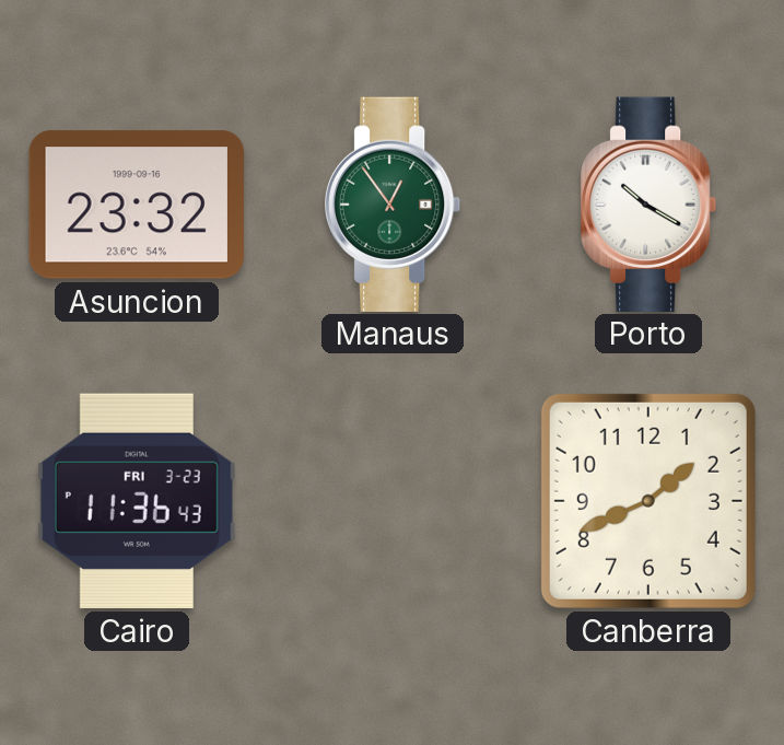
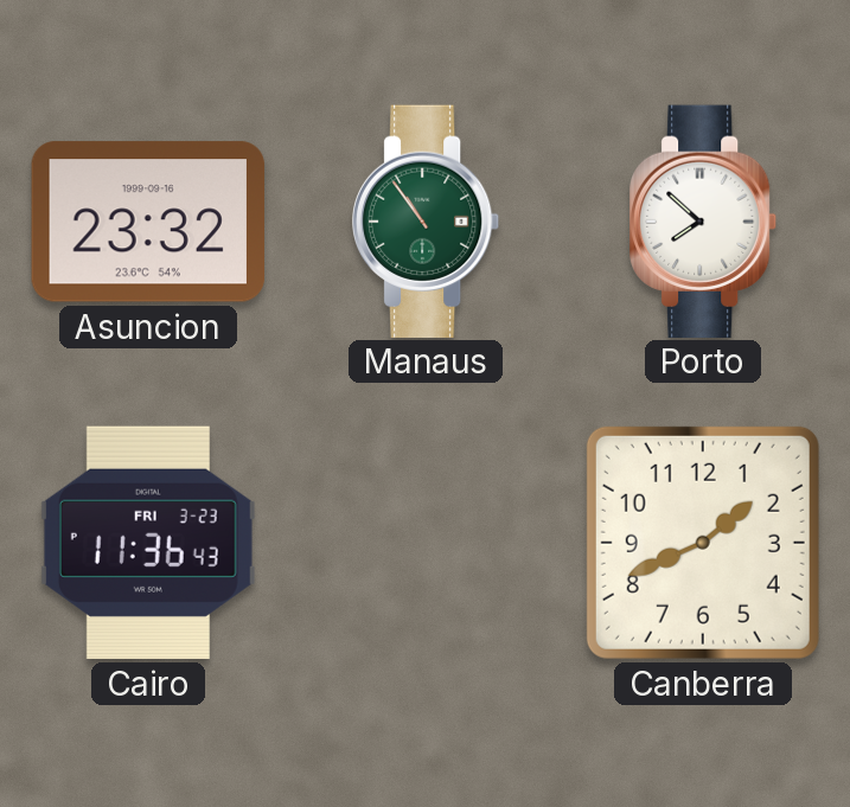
Manaus: 12:54 -> 10:54
Porto: 10:20 -> 7:52
